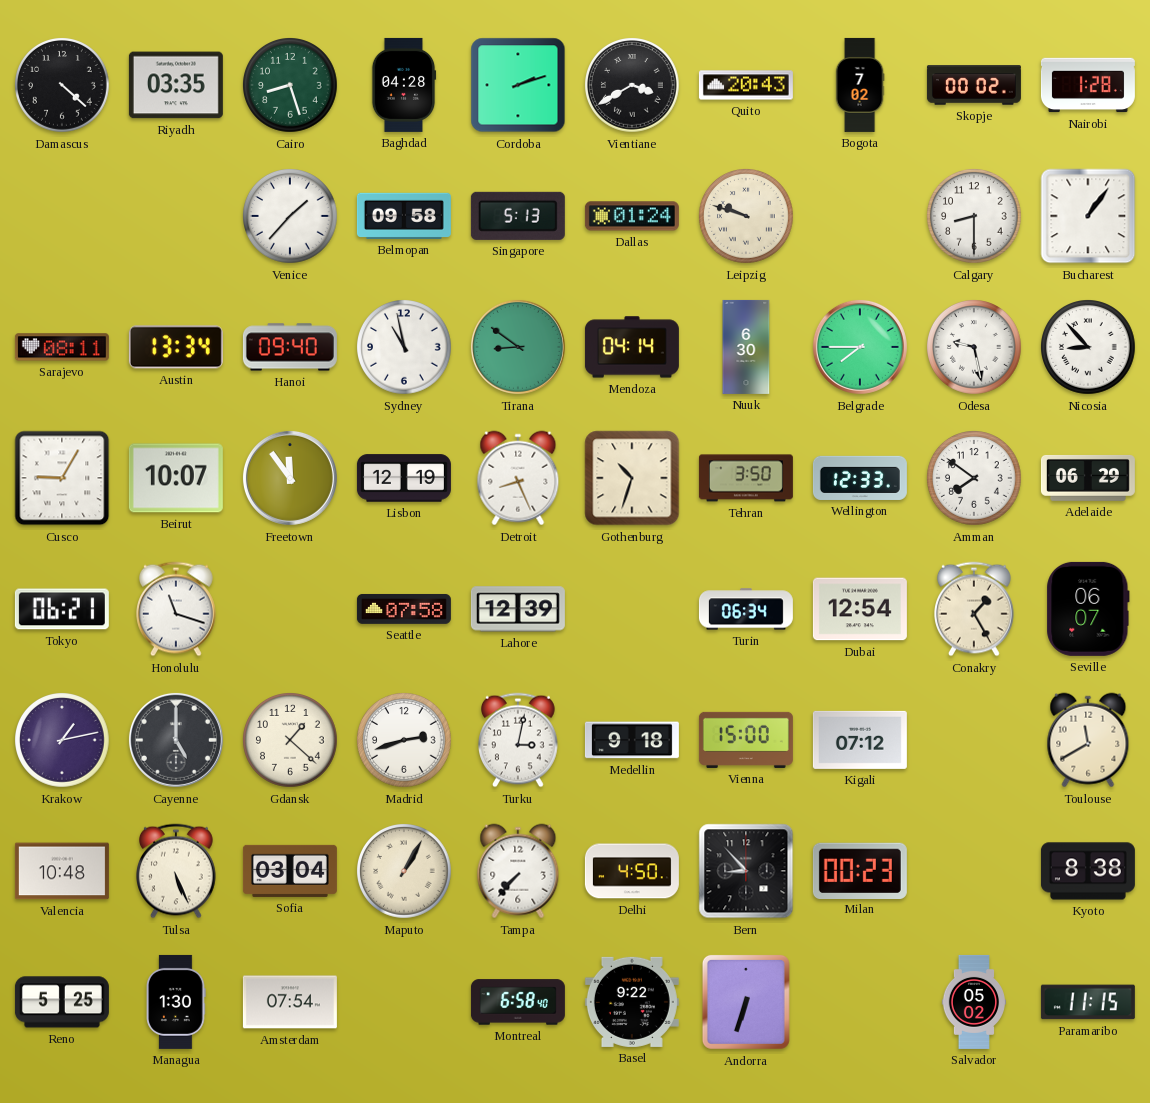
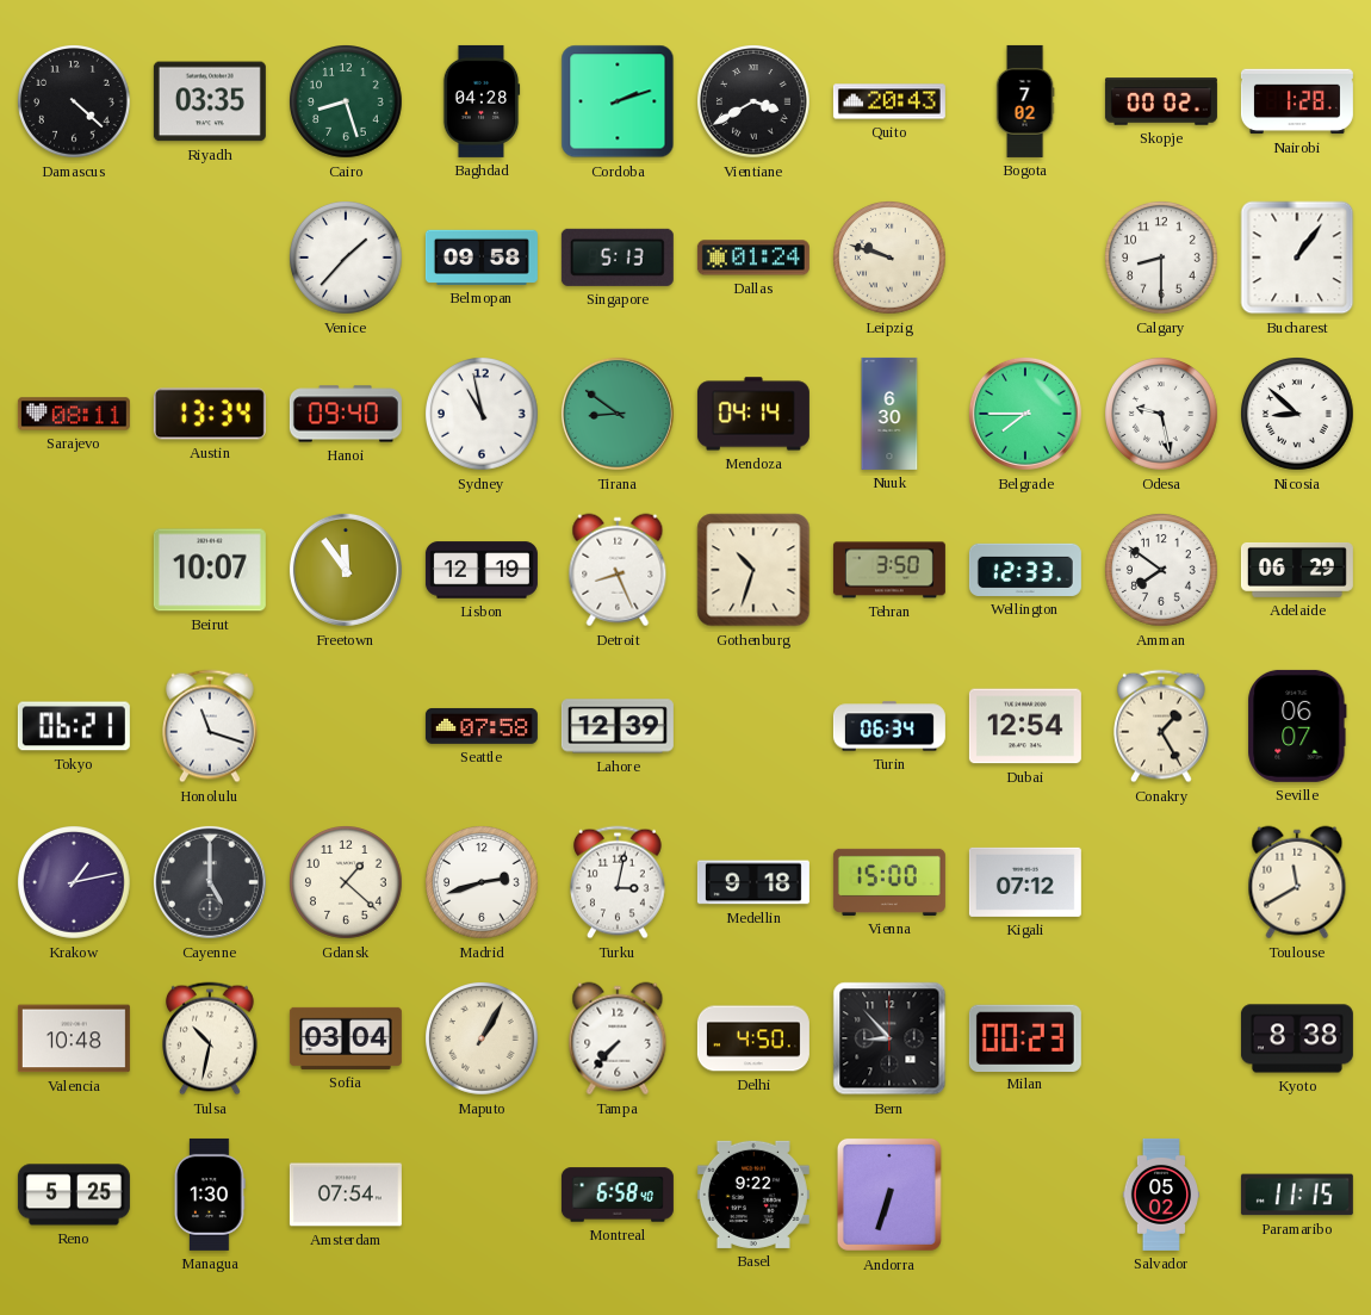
Nicosia: 8:53 -> 8:52
Cusco: 9:05 -> none
Tulsa: 5:26 -> 10:32
